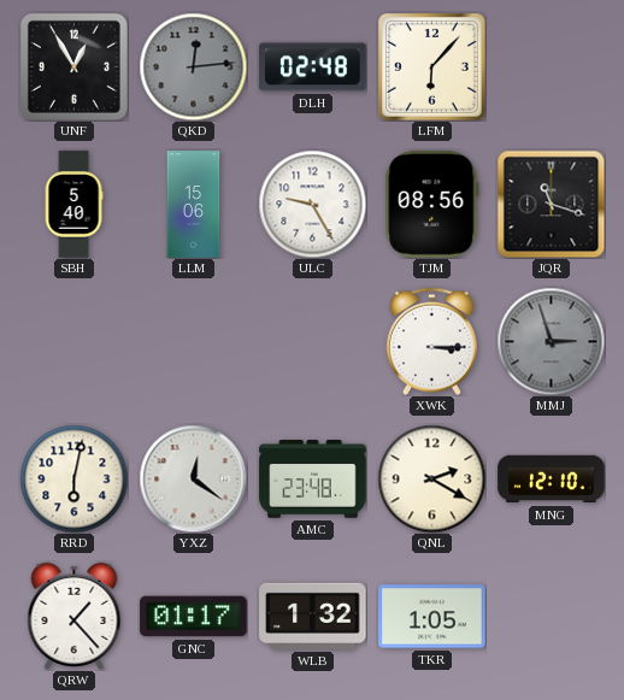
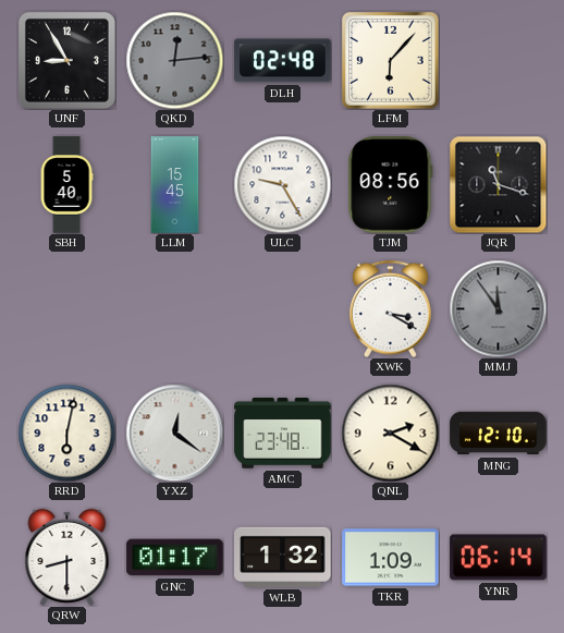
UNF: 12:55 -> 8:55
LLM: 15:06 -> 15:45
XWK: 3:15 -> 3:20
MMJ: 2:57 -> 11:54
QRW: 1:23 -> 8:30
TKR: 1:05 -> 1:09
YNR: none -> 06:14
